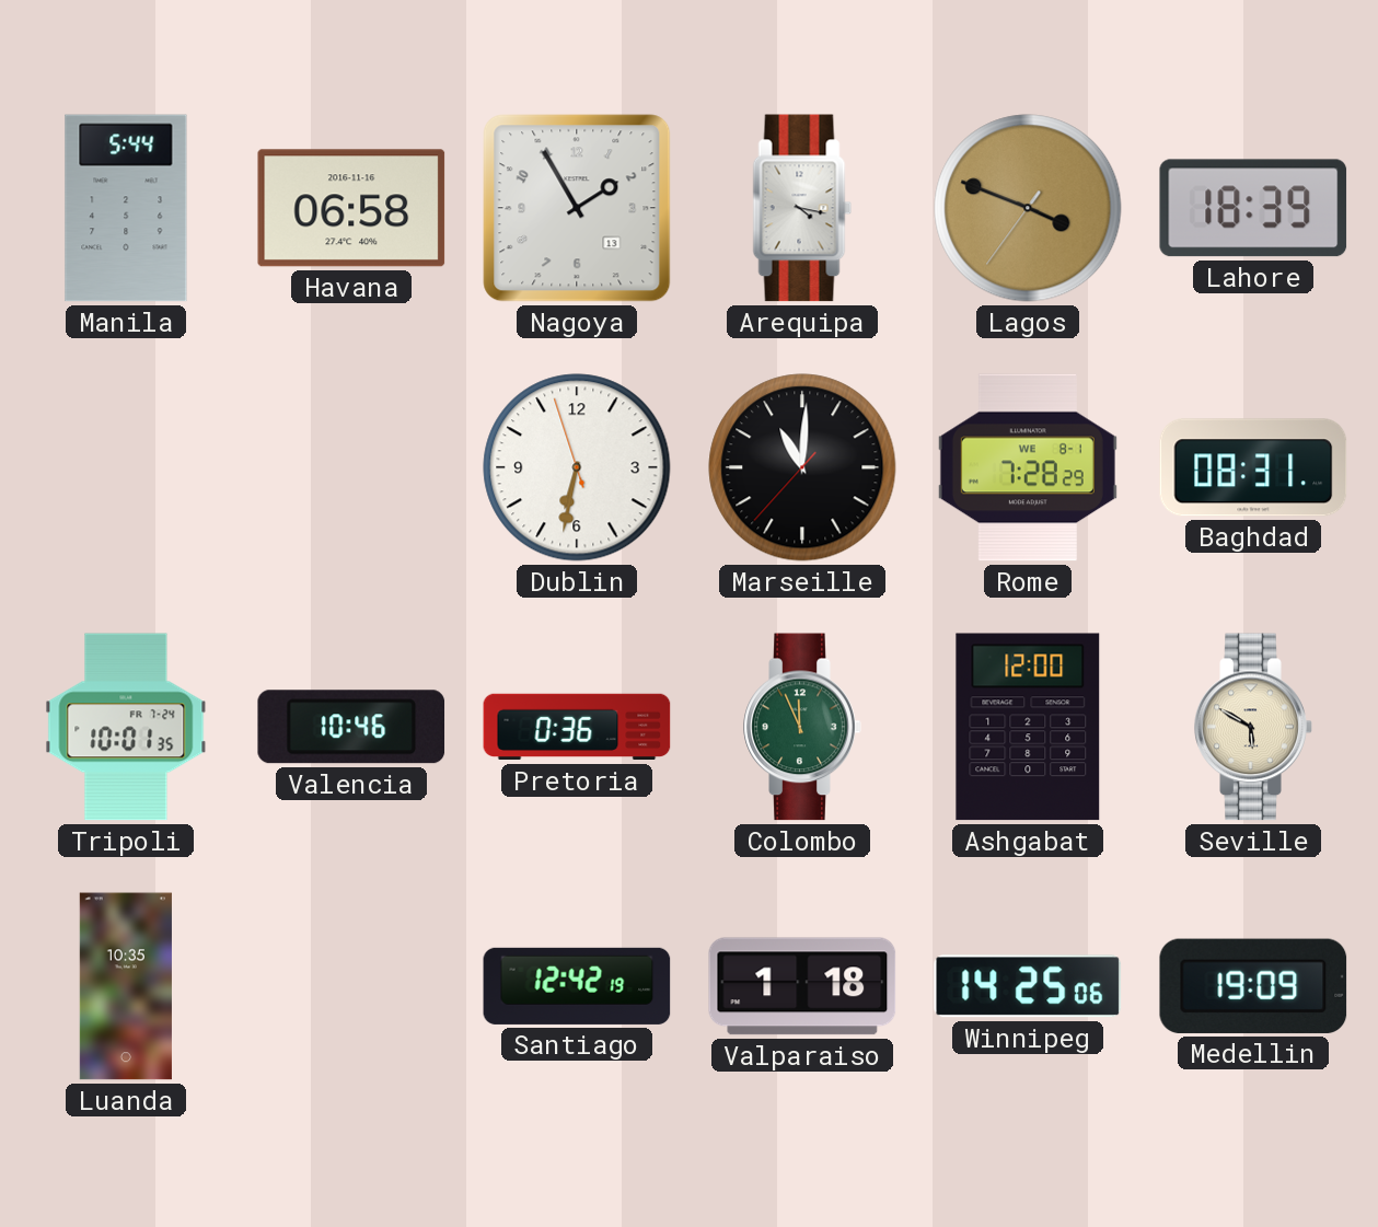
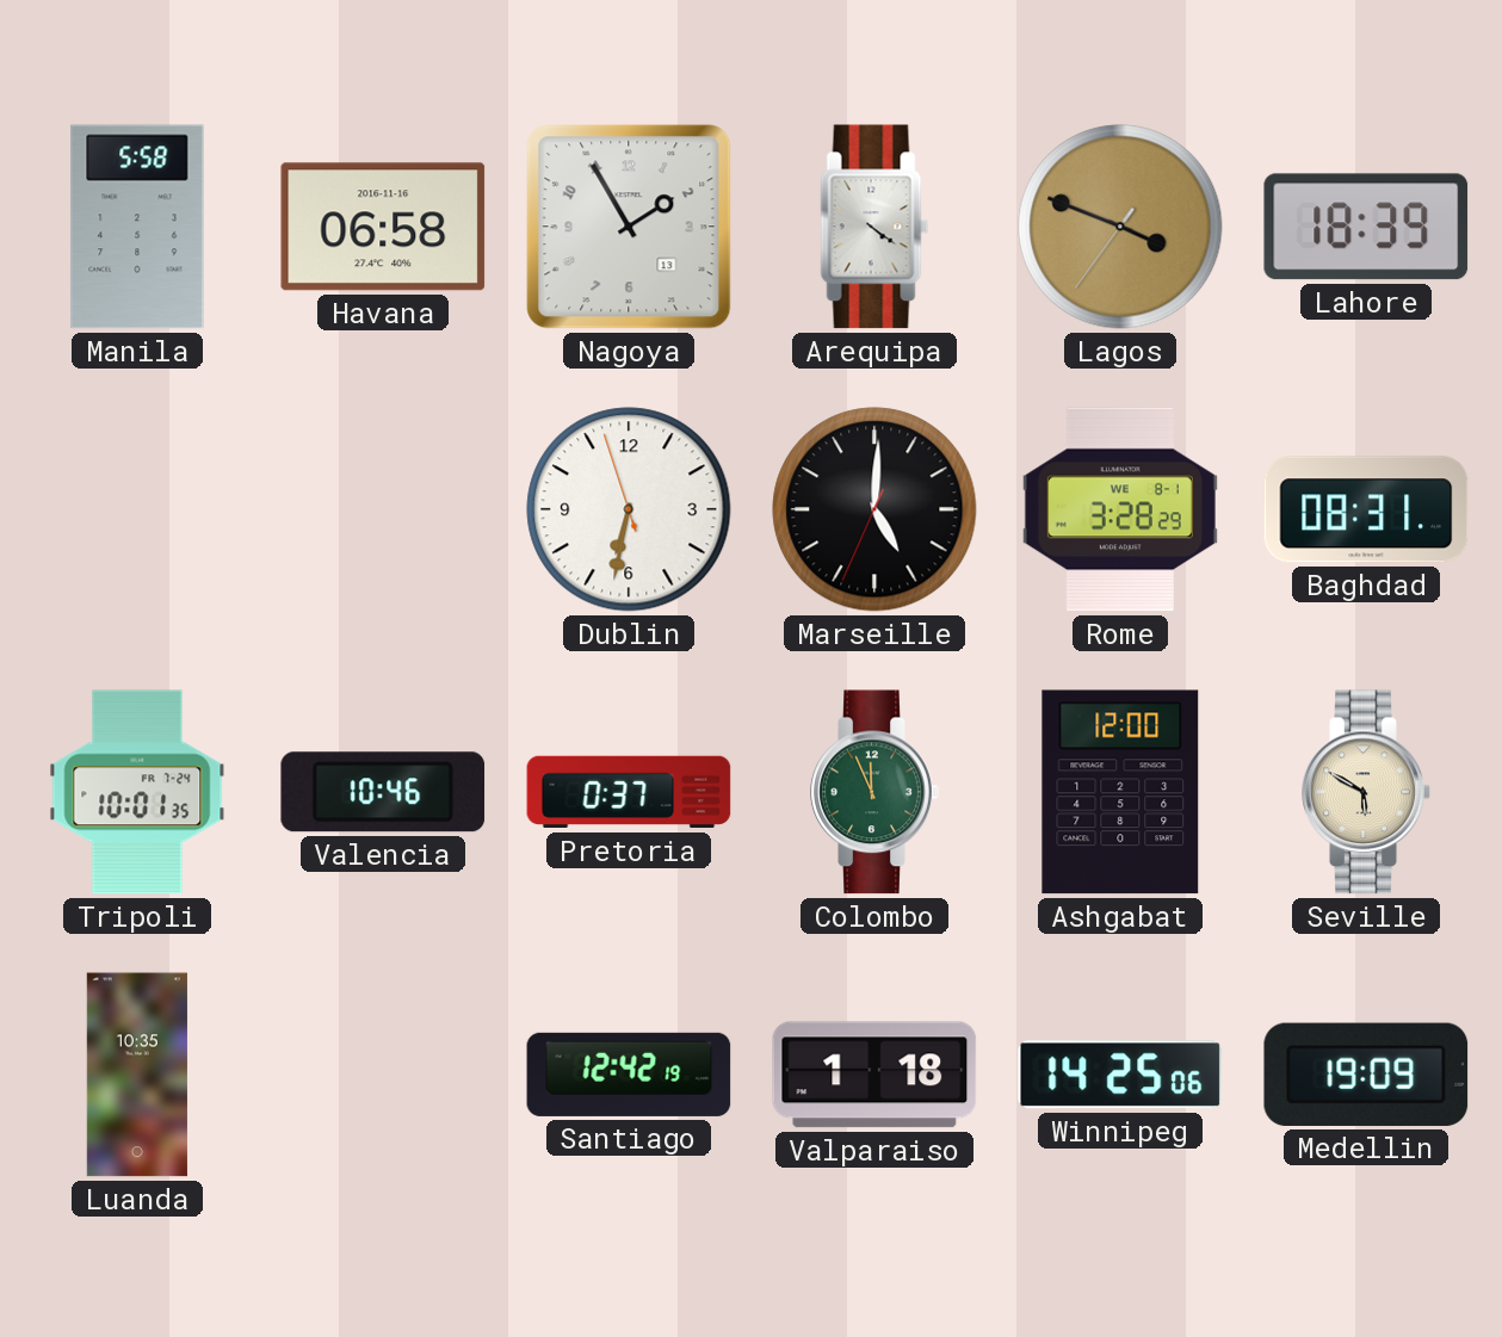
Manila: 5:44 -> 5:58
Arequipa: 4:17 -> 4:21
Marseille: 11:00 -> 5:00
Rome: 7:28 -> 3:28
Pretoria: 0:36 -> 0:37
